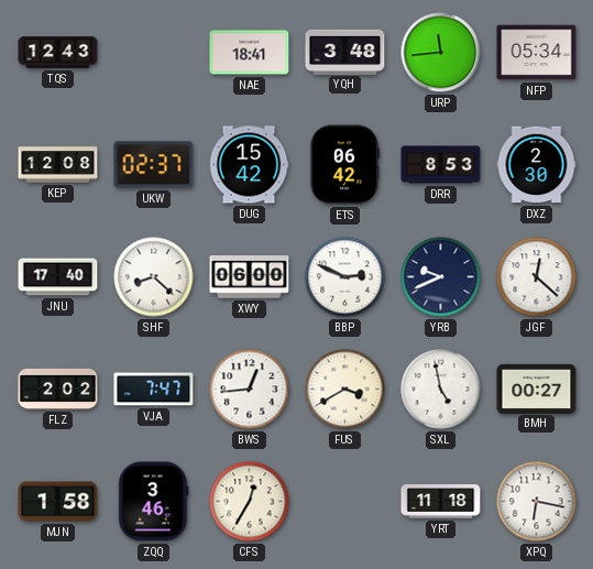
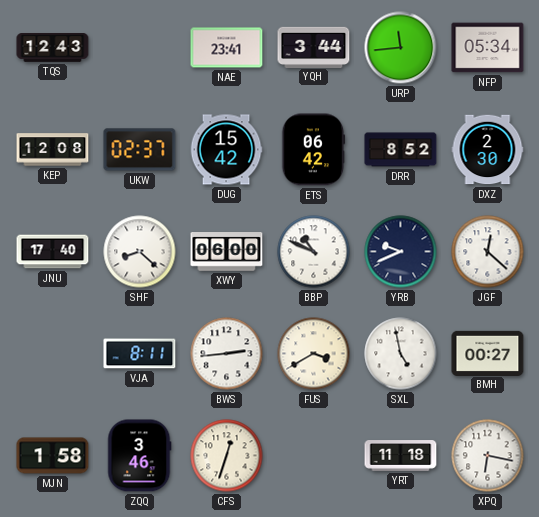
NAE: 18:41 -> 23:41
YQH: 3:48 -> 3:44
DRR: 8:53 -> 8:52
BBP: 2:49 -> 10:49
FLZ: 2:02 -> none
VJA: 7:47 -> 8:11
BWS: 12:44 -> 2:44
CFS: 12:35 -> 12:33
